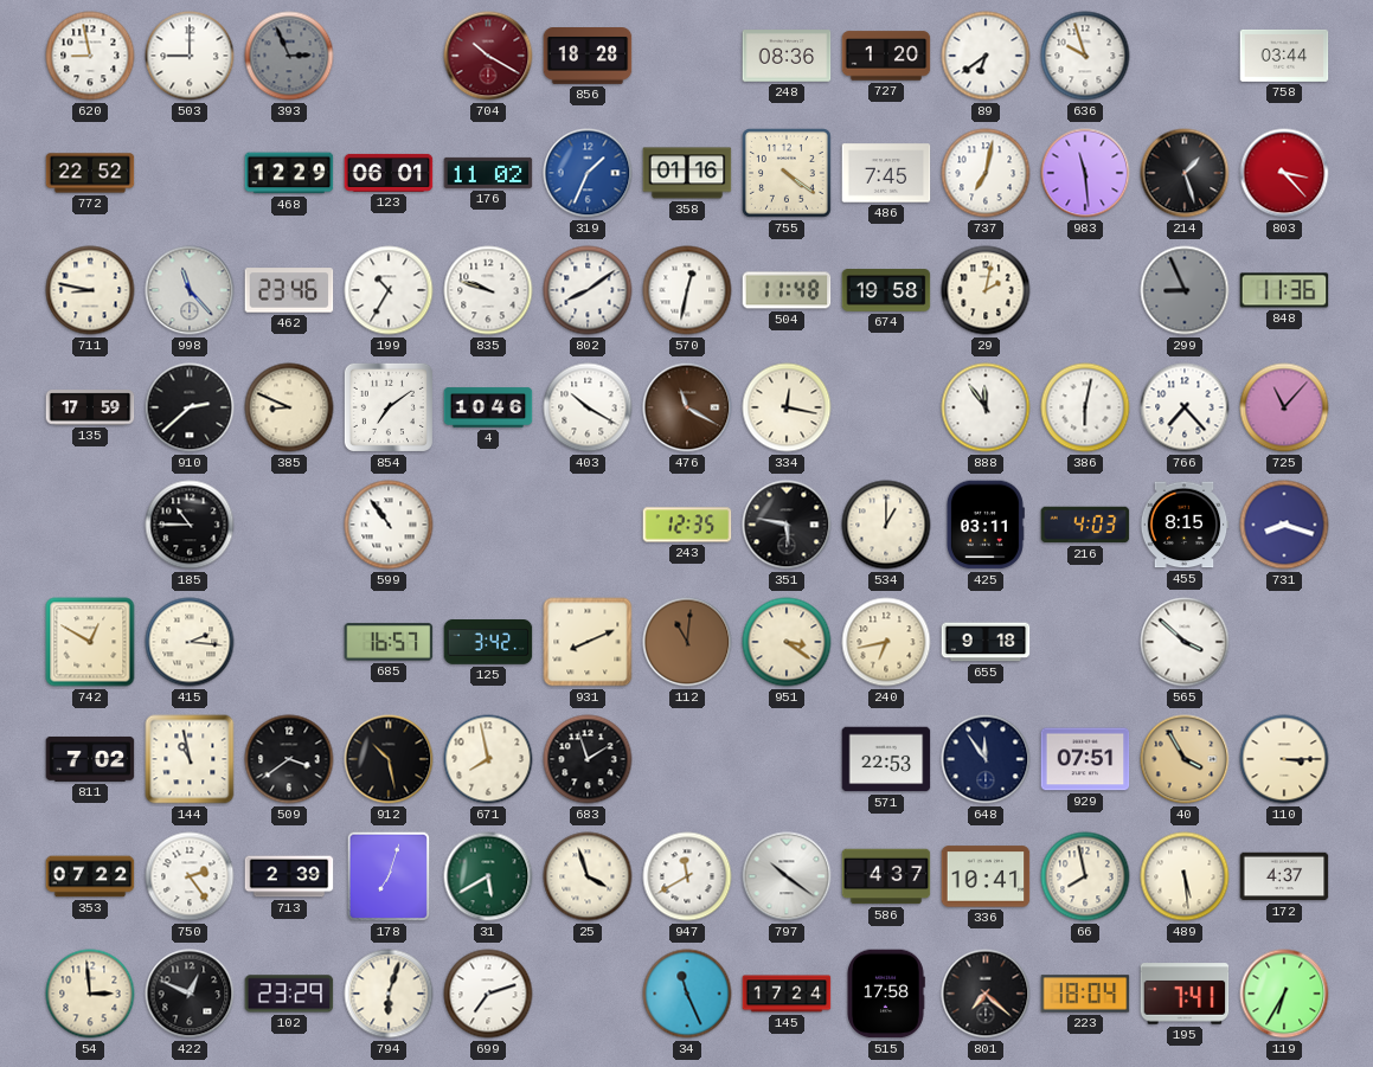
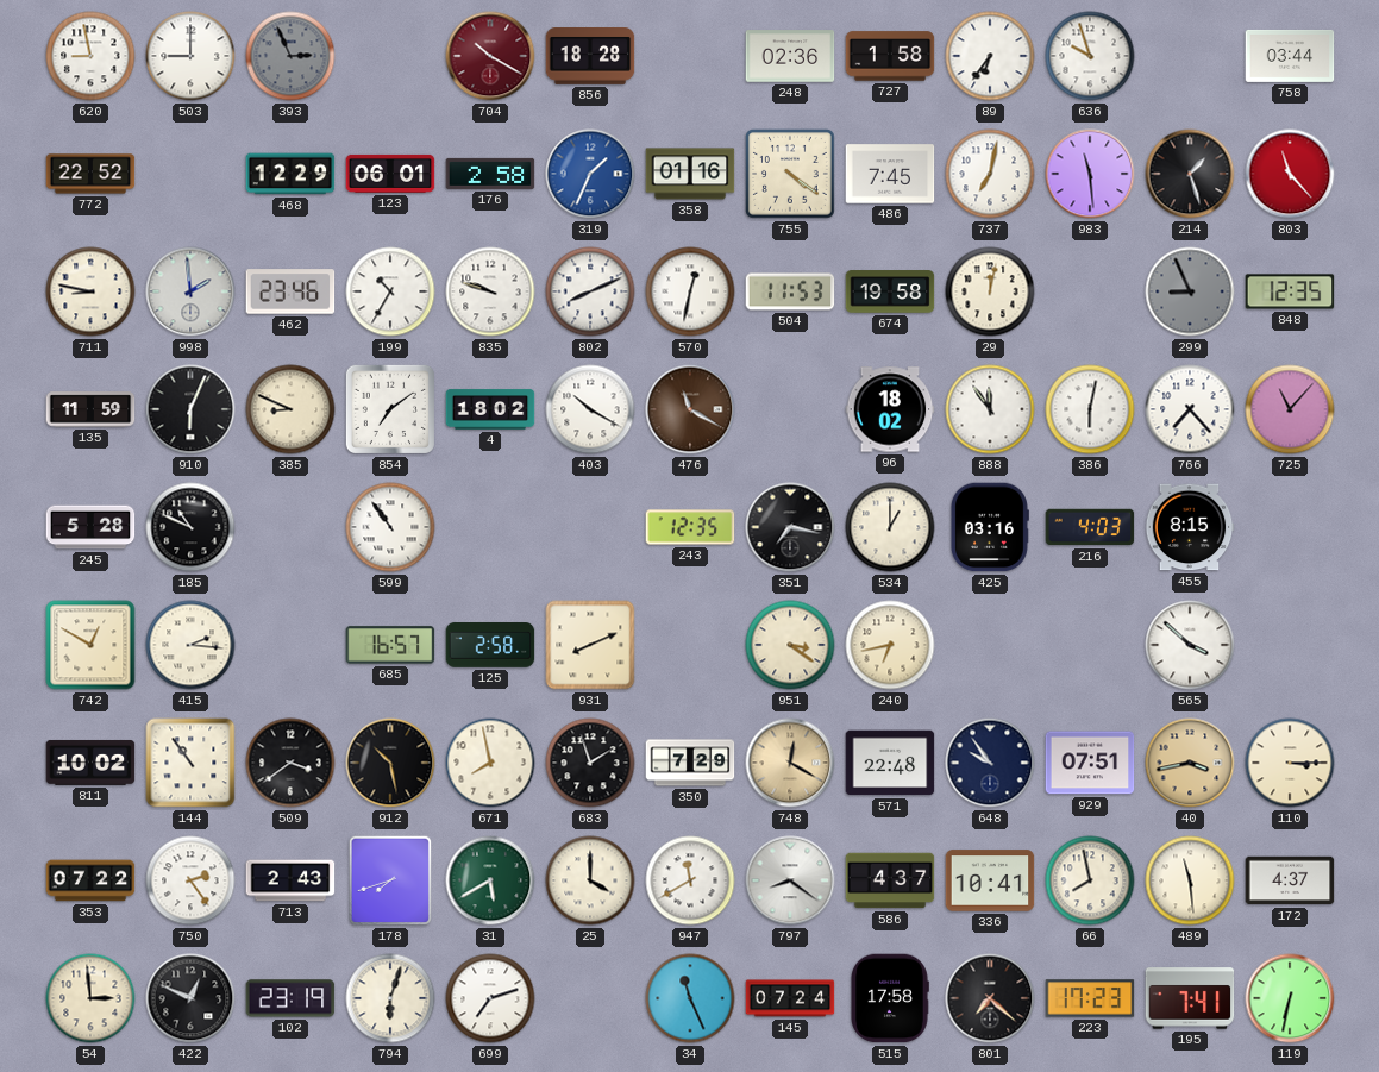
248: 08:36 -> 02:36
727: 1:20 -> 1:58
89: 6:39 -> 6:36
176: 11:02 -> 2:58
803: 3:23 -> 11:23
998: 11:23 -> 1:59
802: 8:09 -> 8:11
504: 11:48 -> 11:53
29: 2:02 -> 12:02
848: 11:36 -> 12:35
135: 17:59 -> 11:59
910: 2:38 -> 6:04
4: 10:46 -> 18:02
334: 12:17 -> none
96: none -> 18:02
245: none -> 5:28
185: 10:45 -> 10:49
351: 5:47 -> 7:17
425: 03:11 -> 03:16
731: 8:18 -> none
125: 3:42 -> 2:58
112: 11:01 -> none
655: 9:18 -> none
811: 7:02 -> 10:02
144: 10:58 -> 10:54
350: none -> 7:29
748: none -> 12:20
571: 22:53 -> 22:48
648: 11:54 -> 9:54
40: 3:55 -> 3:43
713: 2:39 -> 2:43
178: 7:03 -> 7:42
25: 3:57 -> 4:00
797: 10:21 -> 8:21
489: 5:29 -> 11:29
102: 23:29 -> 23:19
145: 17:24 -> 07:24
223: 18:04 -> 17:23
119: 6:35 -> 6:32
